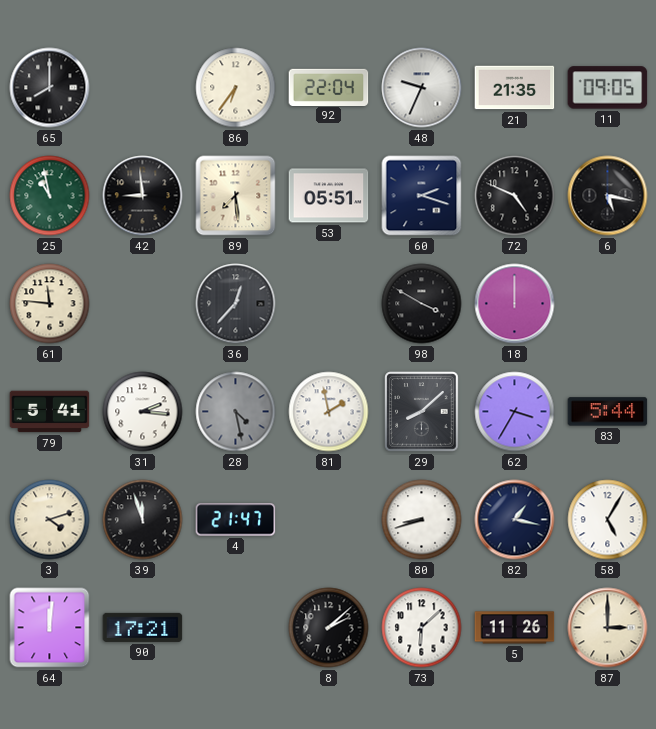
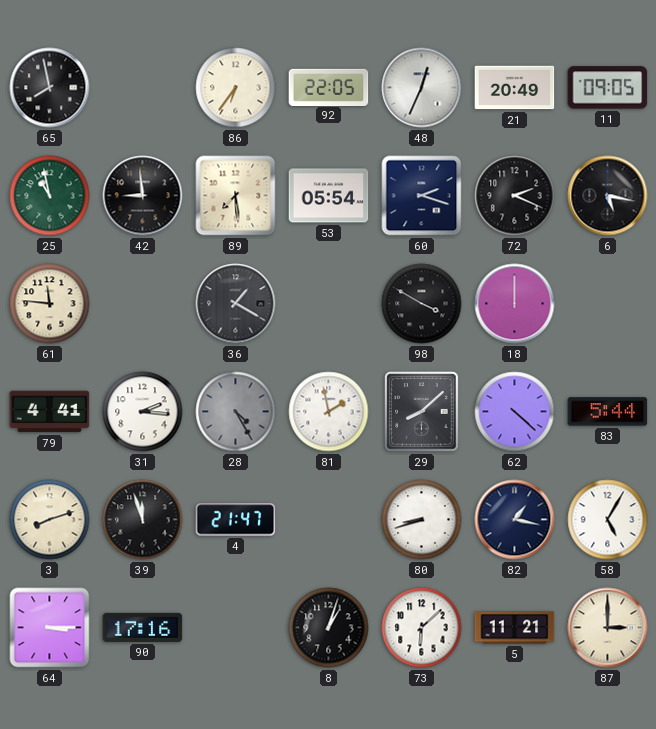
65: 8:00 -> 7:58
92: 22:04 -> 22:05
48: 9:34 -> 12:34
21: 21:35 -> 20:49
53: 05:51 -> 05:54
72: 4:49 -> 2:19
36: 12:37 -> 1:20
79: 5:41 -> 4:41
28: 4:28 -> 4:25
62: 3:35 -> 4:22
3: 4:12 -> 8:12
64: 12:01 -> 3:15
90: 17:21 -> 17:16
8: 2:08 -> 1:03
5: 11:26 -> 11:21
